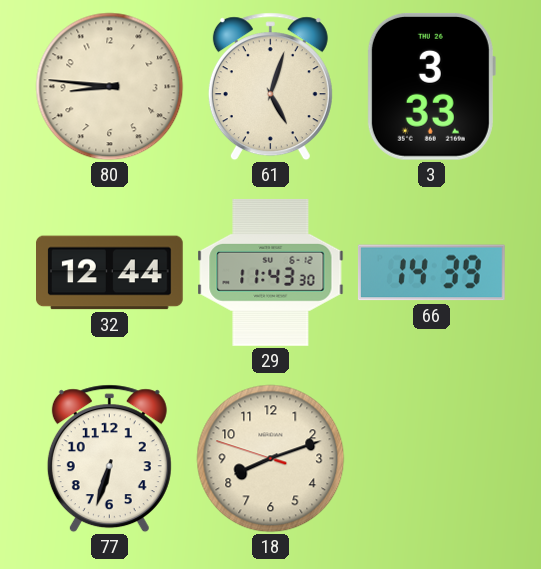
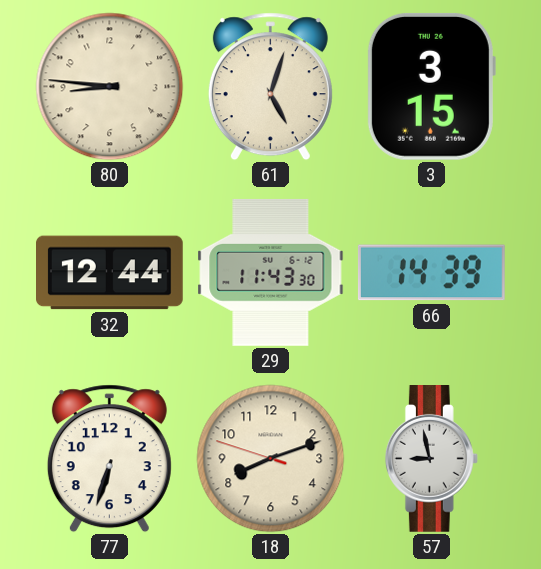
3: 3:33 -> 3:15
57: none -> 8:58
